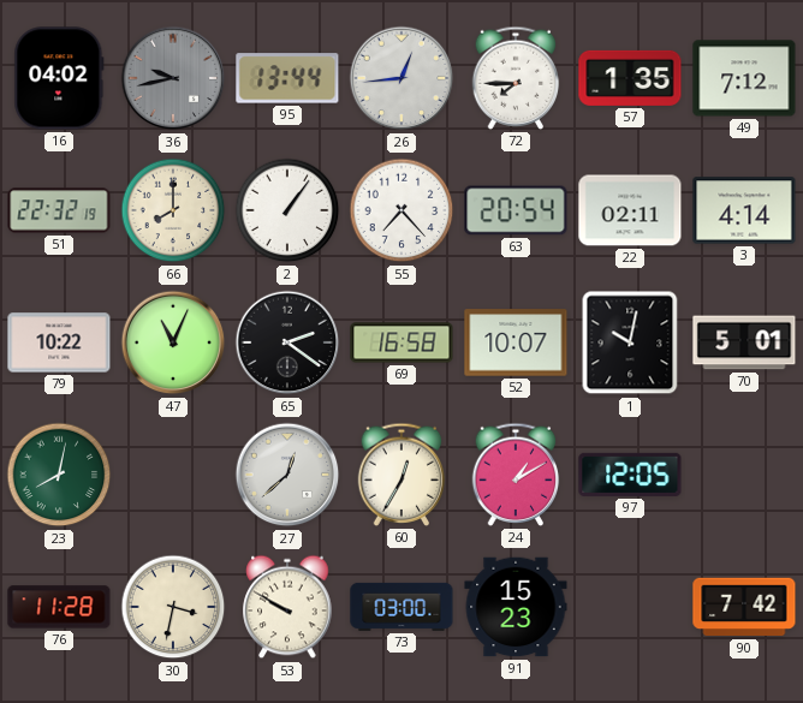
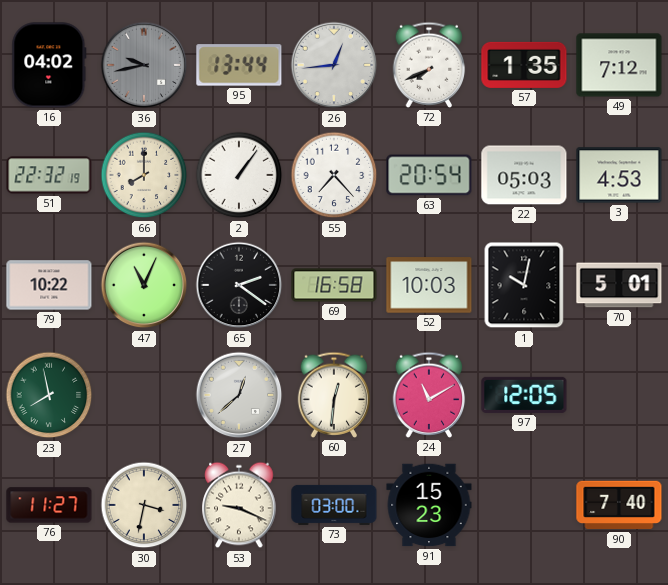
72: 7:45 -> 7:41
22: 02:11 -> 05:03
3: 4:14 -> 4:53
52: 10:07 -> 10:03
23: 8:02 -> 7:58
60: 12:35 -> 12:31
24: 1:10 -> 11:10
76: 11:28 -> 11:27
53: 9:50 -> 9:19
90: 7:42 -> 7:40
